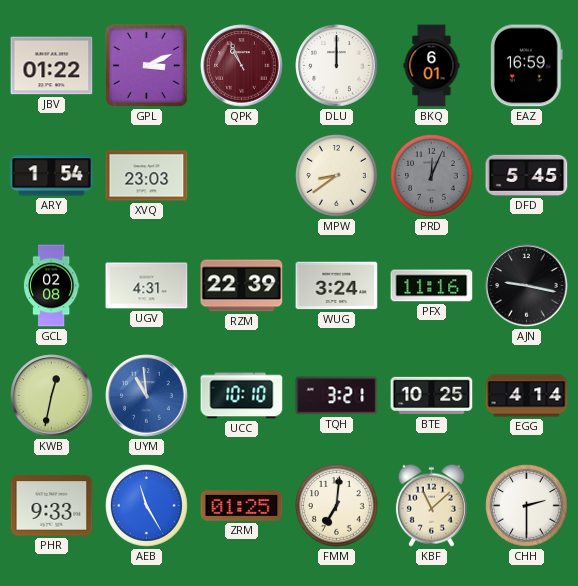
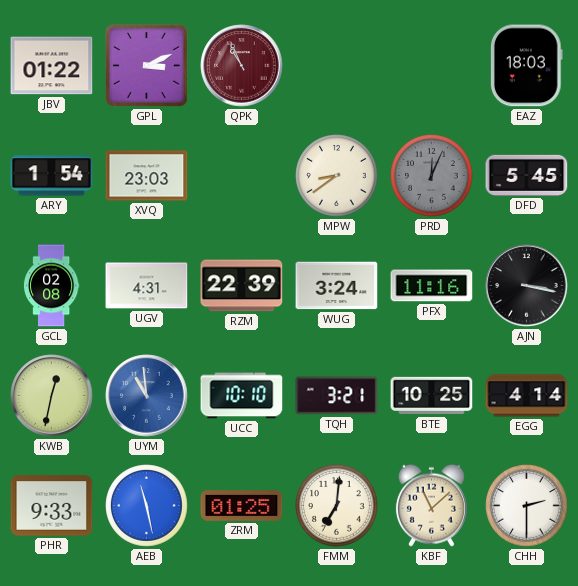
DLU: 12:00 -> none
BKQ: 6:01 -> none
EAZ: 16:59 -> 18:03
AJN: 9:17 -> 3:17
AEB: 11:25 -> 11:28
